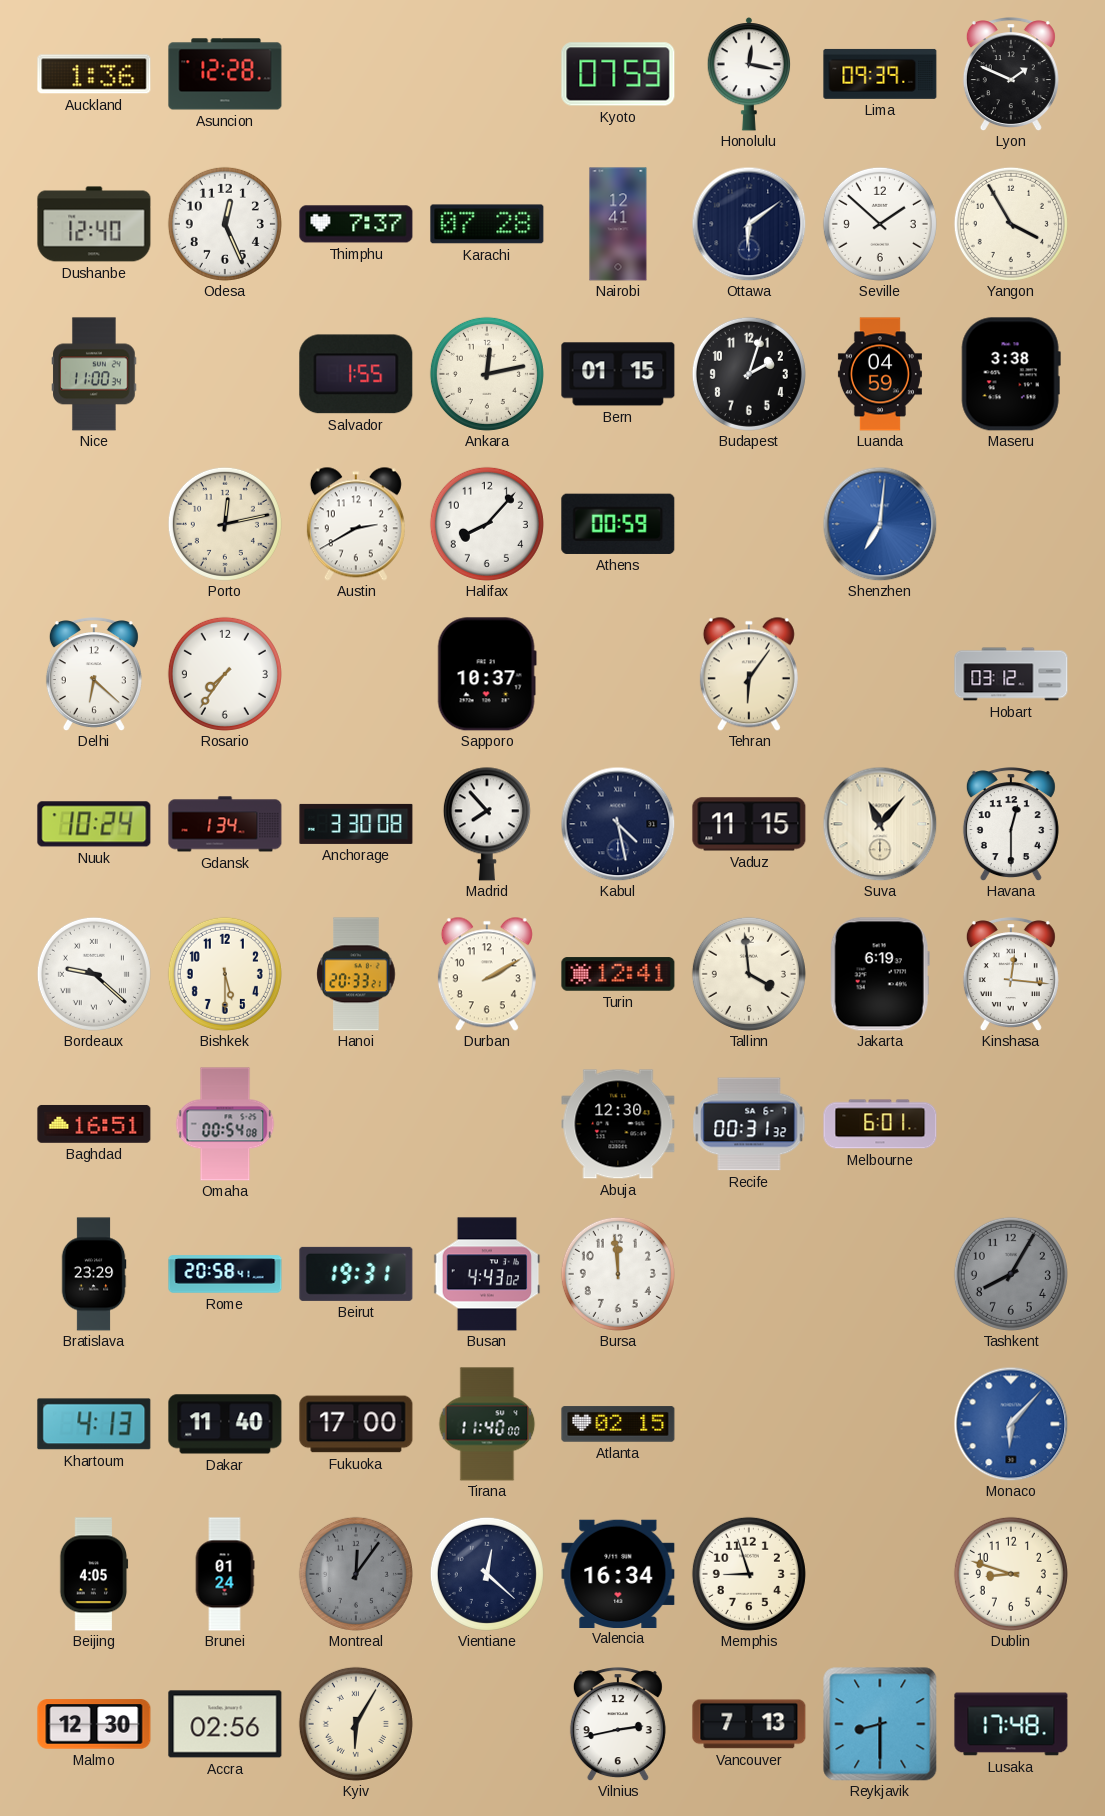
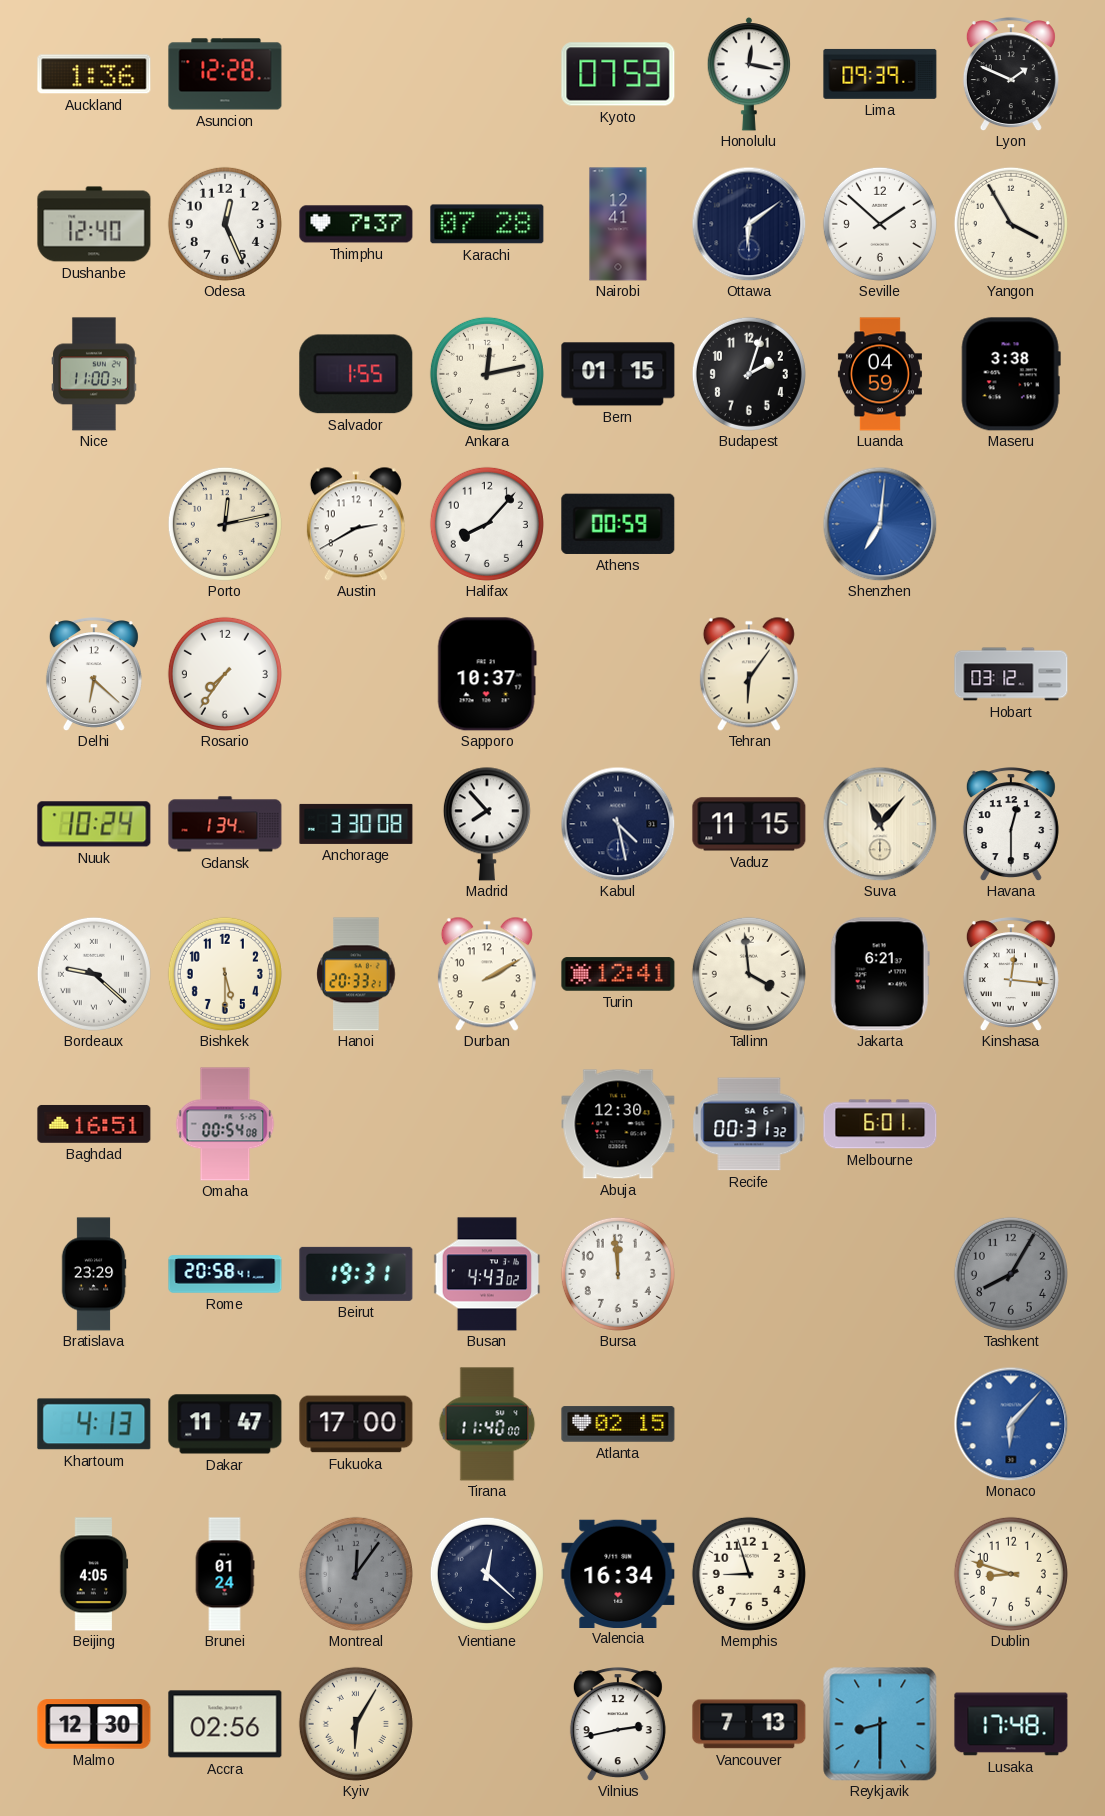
Jakarta: 6:19 -> 6:21
Dakar: 11:40 -> 11:47
